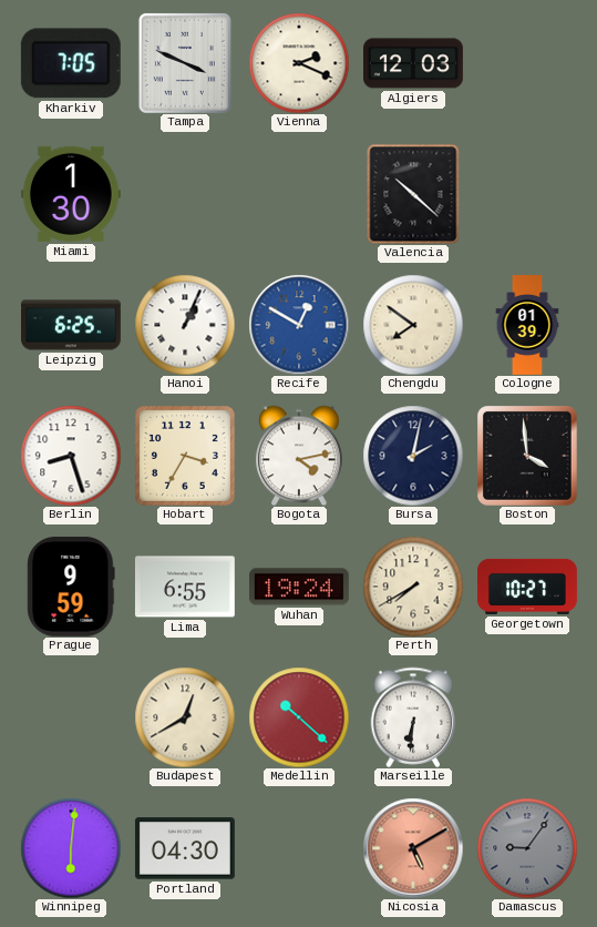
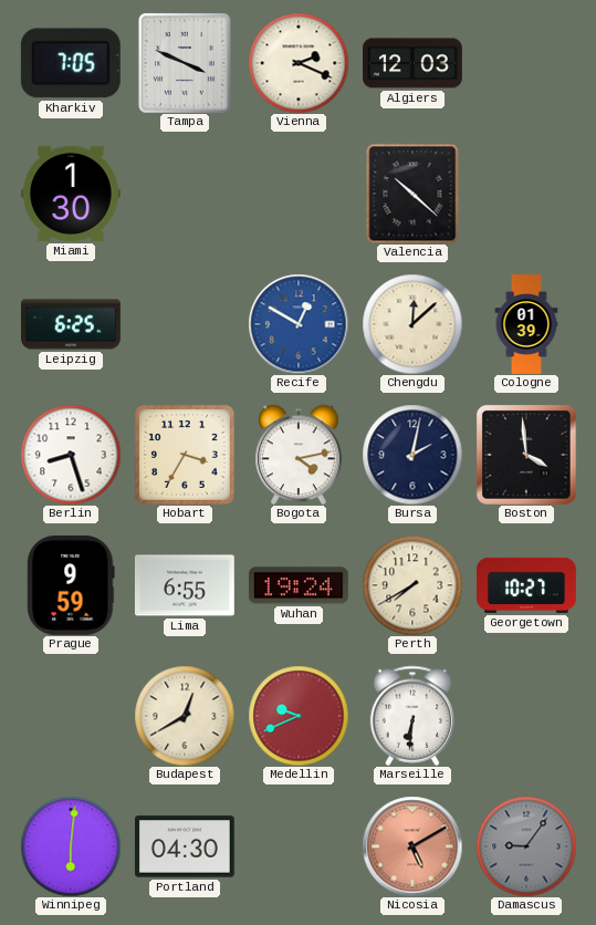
Hanoi: 1:04 -> none
Chengdu: 7:51 -> 12:08
Medellin: 10:22 -> 9:41
